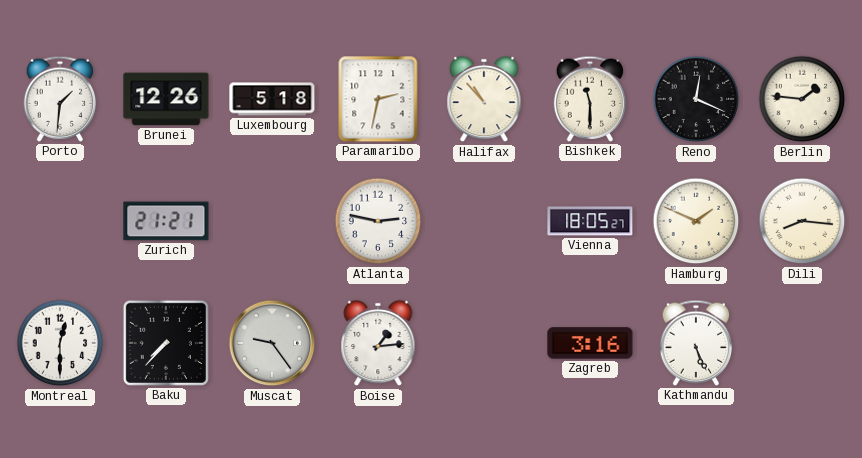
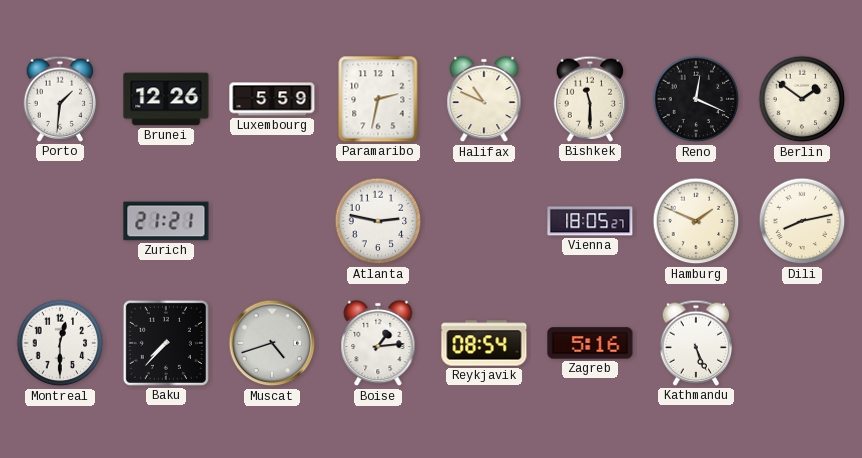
Luxembourg: 5:18 -> 5:59
Halifax: 10:53 -> 10:49
Berlin: 1:46 -> 1:51
Dili: 8:16 -> 8:13
Muscat: 9:24 -> 4:42
Reykjavik: none -> 08:54
Zagreb: 3:16 -> 5:16
